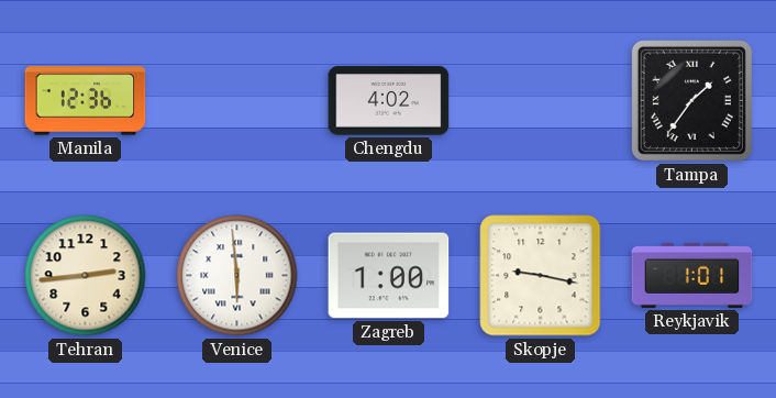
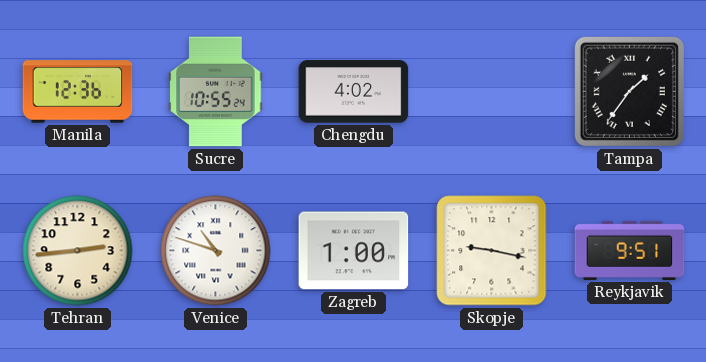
Sucre: none -> 10:55
Venice: 5:59 -> 10:48
Reykjavik: 1:01 -> 9:51
